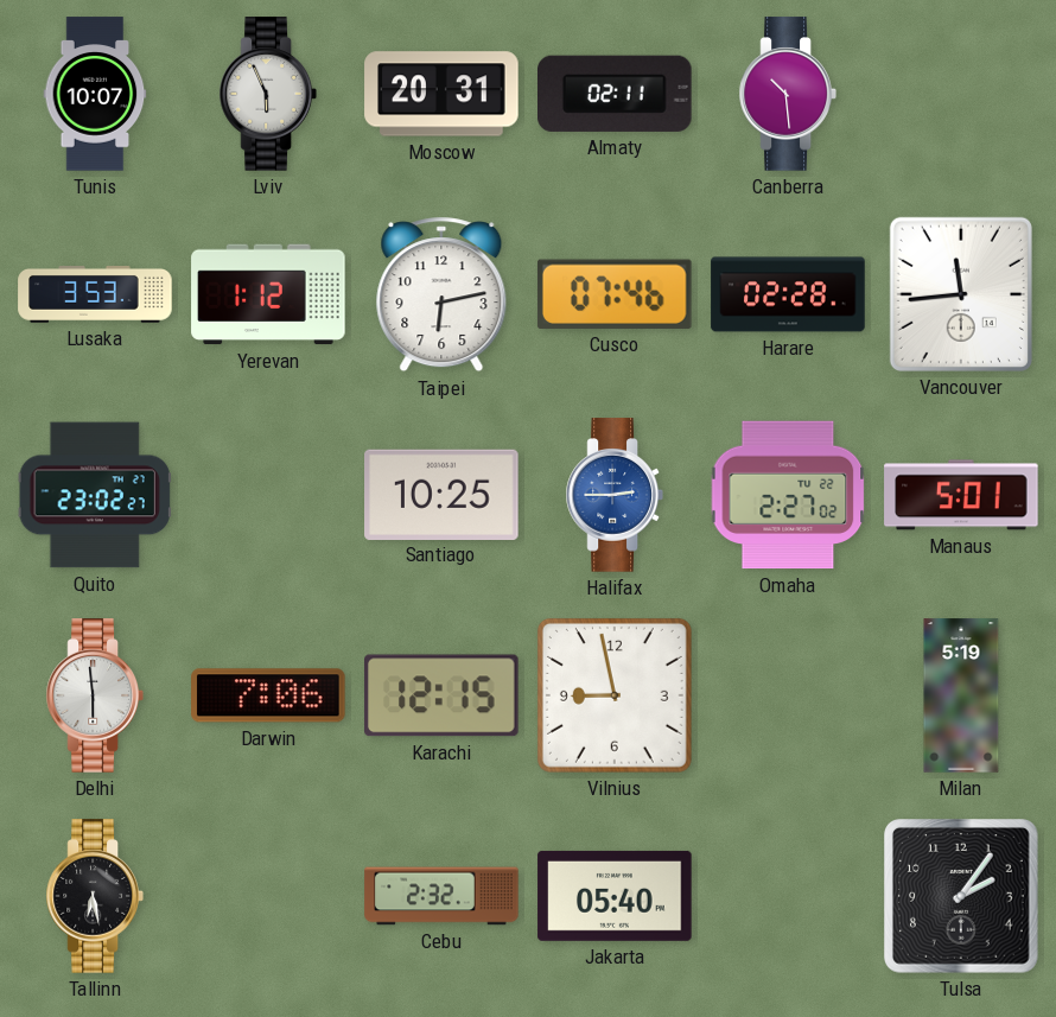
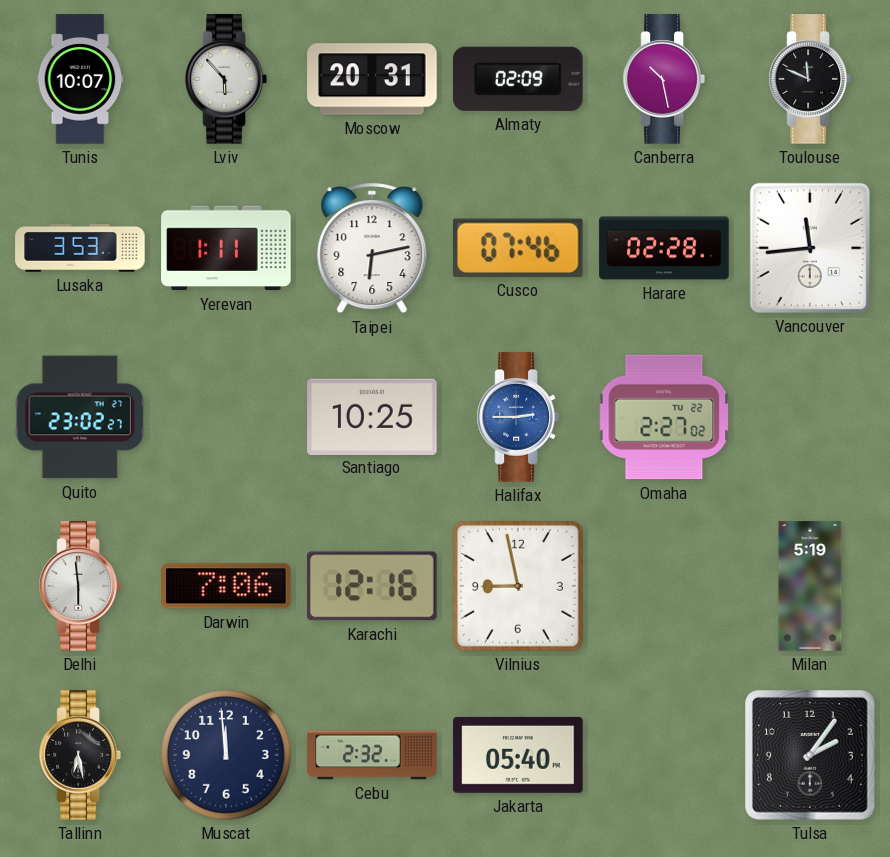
Lviv: 5:56 -> 5:53
Almaty: 02:11 -> 02:09
Canberra: 10:29 -> 10:28
Toulouse: none -> 11:49
Yerevan: 1:12 -> 1:11
Manaus: 5:01 -> none
Karachi: 12:15 -> 12:16
Muscat: none -> 11:59
